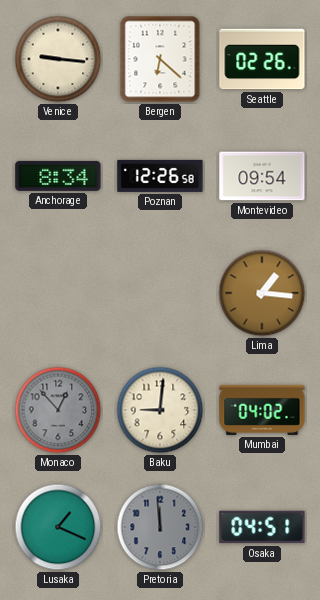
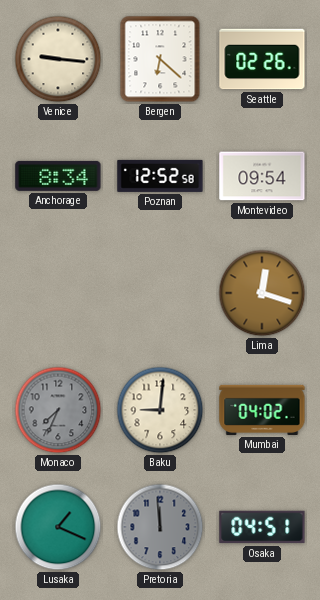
Poznan: 12:26 -> 12:52
Lima: 1:16 -> 12:18
Monaco: 12:53 -> 7:34
